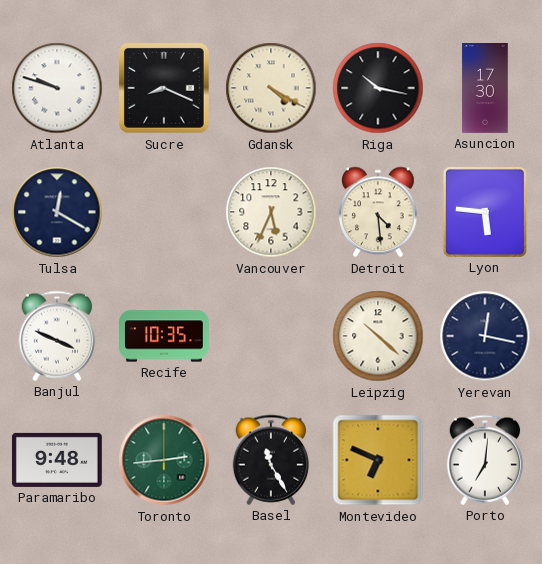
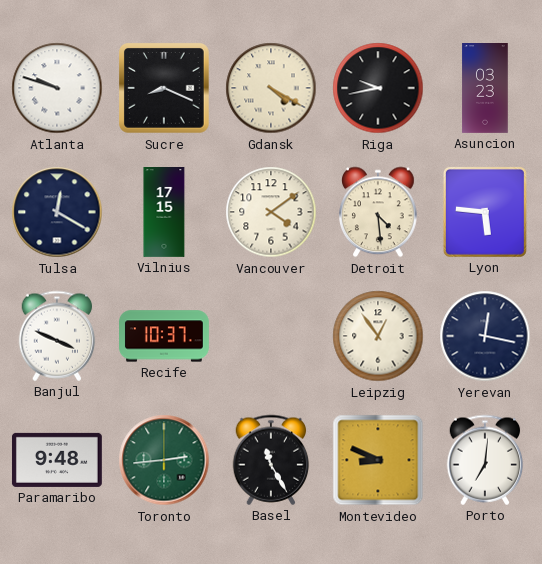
Riga: 10:17 -> 9:43
Asuncion: 17:30 -> 03:23
Vilnius: none -> 17:15
Vancouver: 5:34 -> 4:09
Recife: 10:35 -> 10:37
Leipzig: 10:22 -> 12:54
Montevideo: 6:49 -> 8:49
